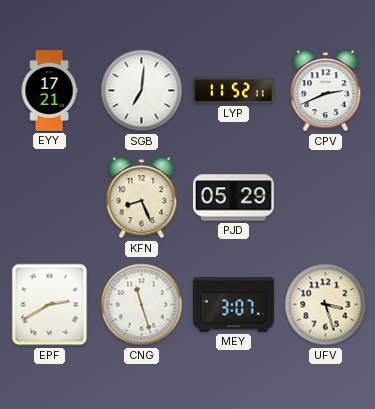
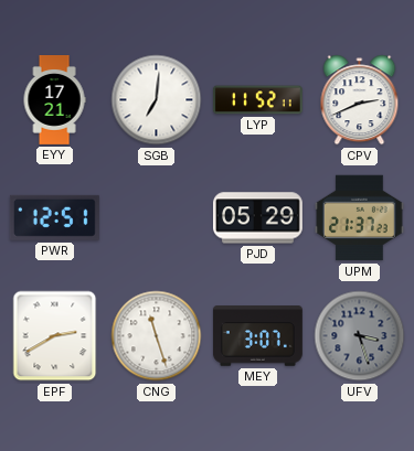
PWR: none -> 12:51
KFN: 8:26 -> none
UPM: none -> 21:37
UFV dial: cream -> grey
